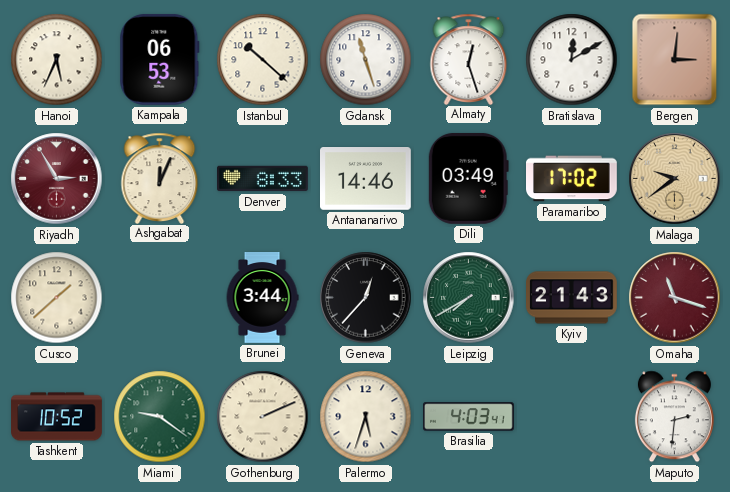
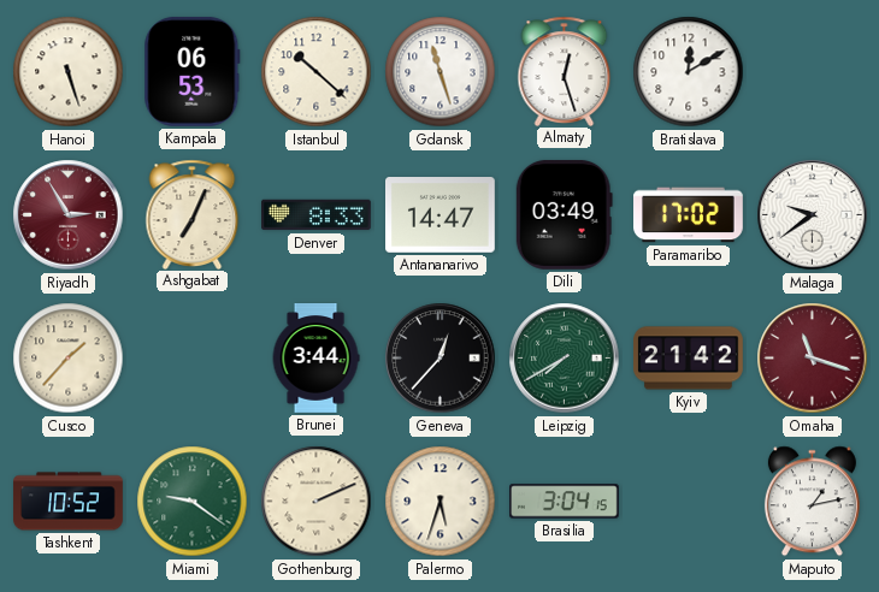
Hanoi: 5:34 -> 5:27
Bergen: 3:01 -> none
Ashgabat: 12:04 -> 7:04
Antananarivo: 14:46 -> 14:47
Malaga dial: champagne -> white
Cusco: 1:38 -> 1:37
Kyiv: 21:43 -> 21:42
Brasilia: 4:03 -> 3:04
Maputo: 2:31 -> 1:13
